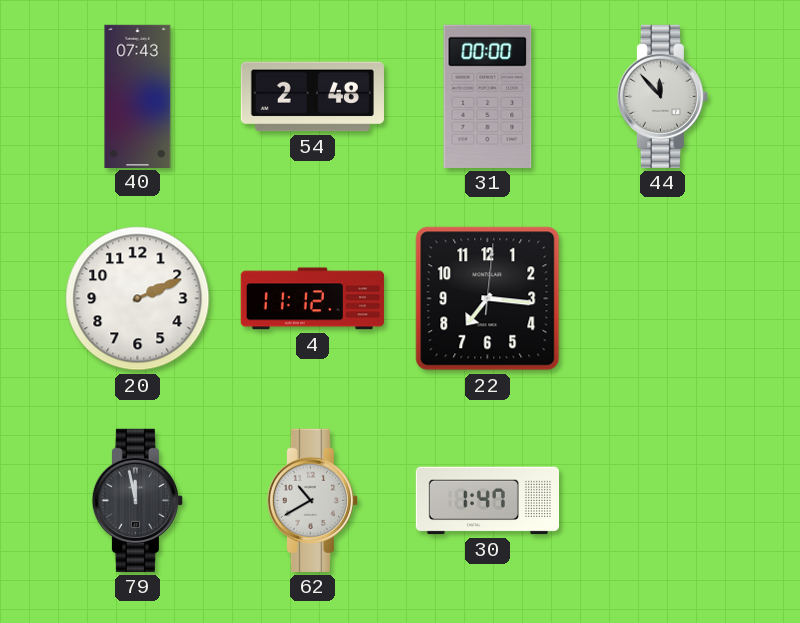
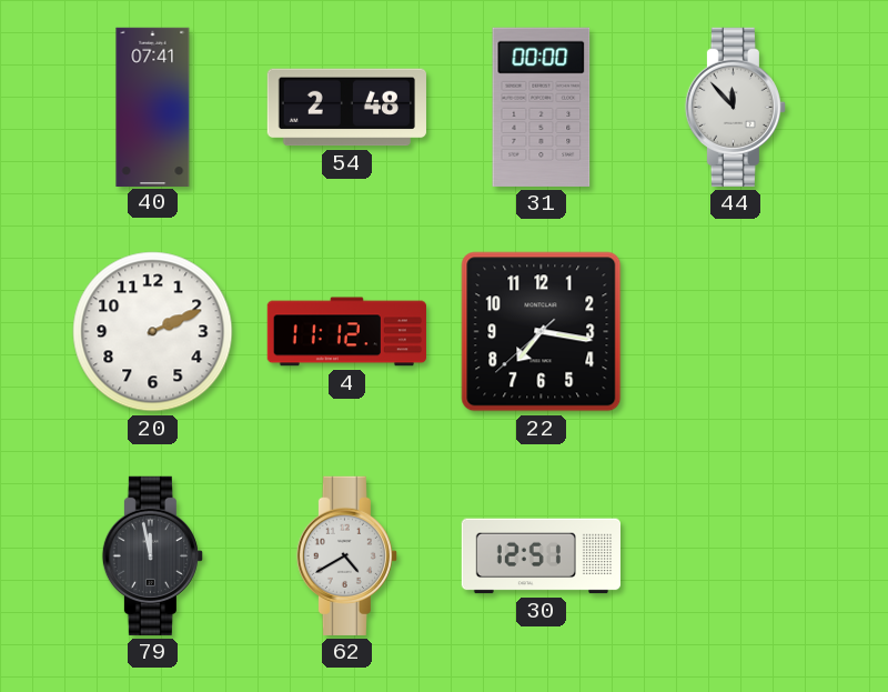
40: 07:43 -> 07:41
22: 7:16:01 -> 7:16:38
62: 10:40 -> 4:40
30: 1:47 -> 12:51
